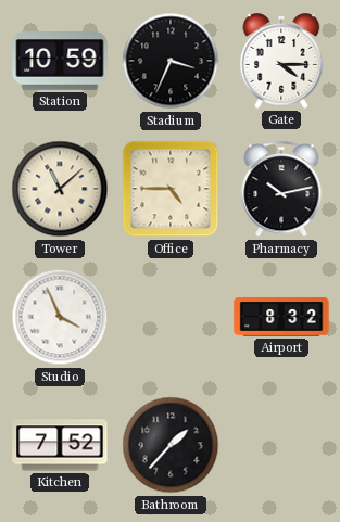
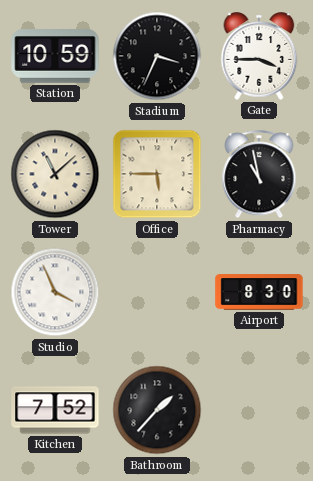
Gate: 4:15 -> 3:45
Office: 4:45 -> 5:45
Pharmacy: 10:13 -> 10:58
Airport: 8:32 -> 8:30
